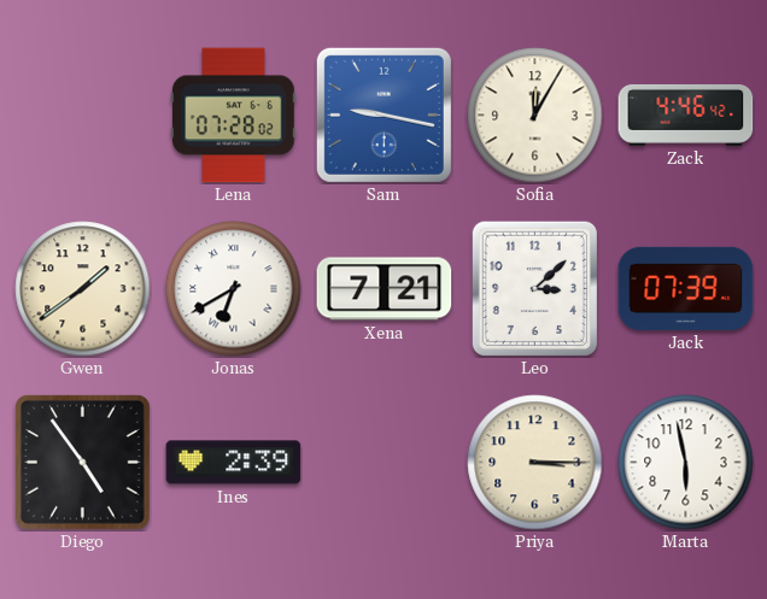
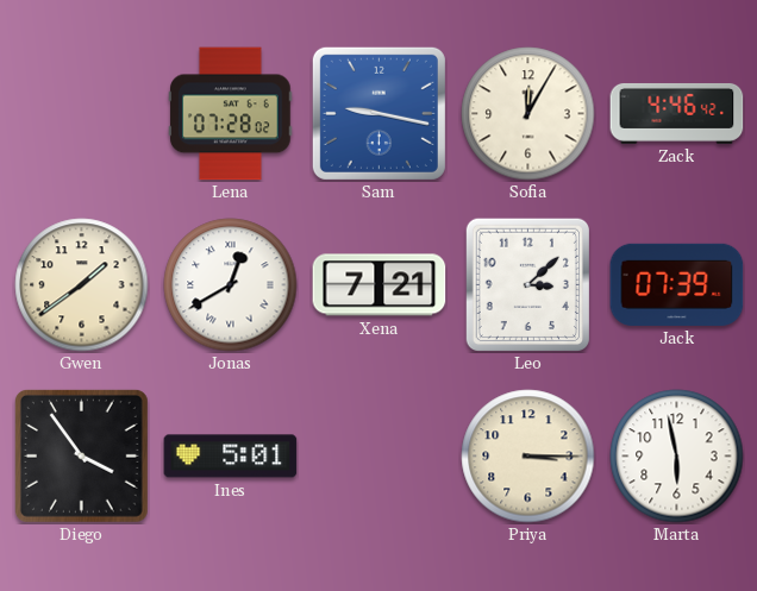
Jonas: 6:40 -> 12:40
Diego: 4:54 -> 3:54
Ines: 2:39 -> 5:01
